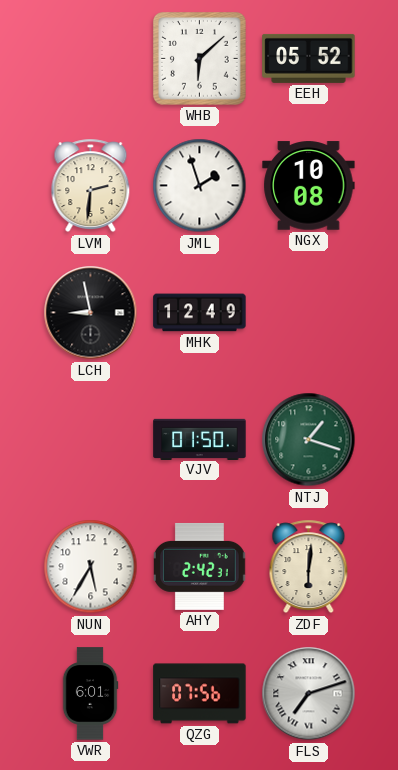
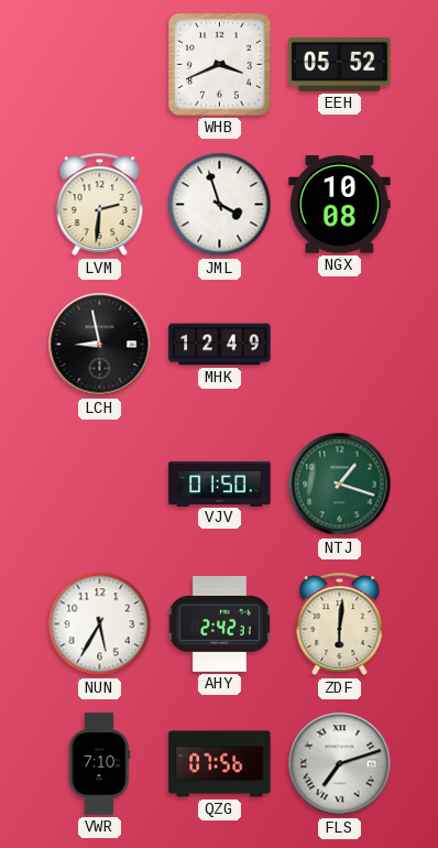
WHB: 6:08 -> 3:41
JML: 1:57 -> 3:57
VWR: 6:01 -> 7:10
